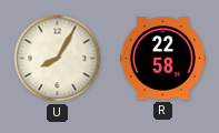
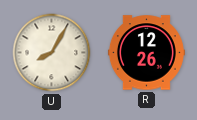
R: 22:58 -> 12:26
